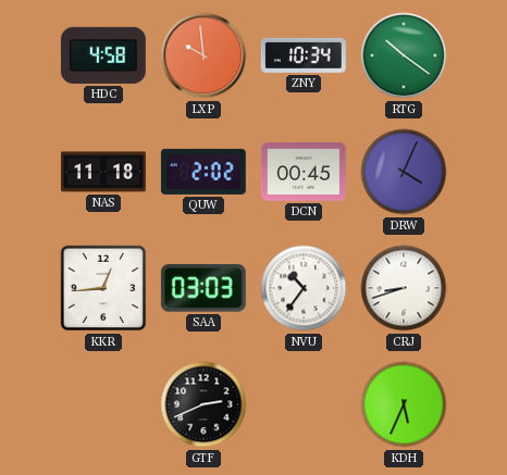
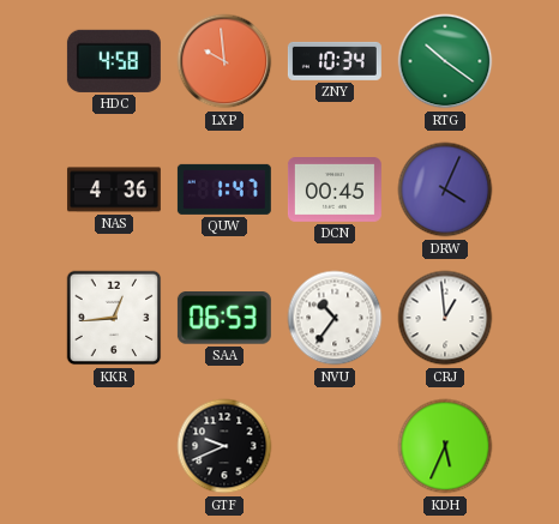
NAS: 11:18 -> 4:36
QUW: 2:02 -> 1:47
SAA: 03:03 -> 06:53
CRJ: 8:42 -> 12:59
GTF: 2:41 -> 9:41
